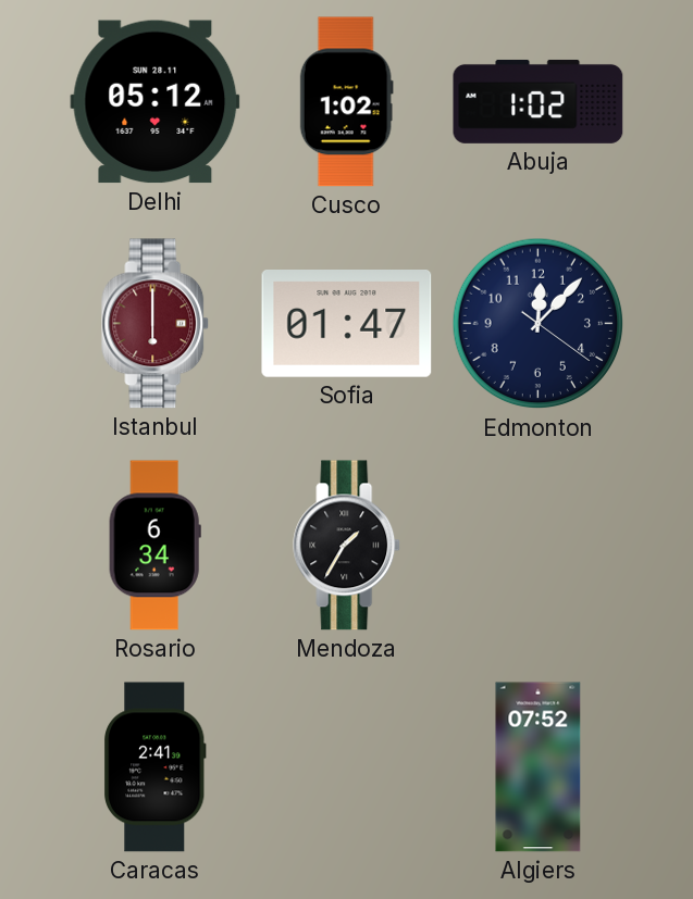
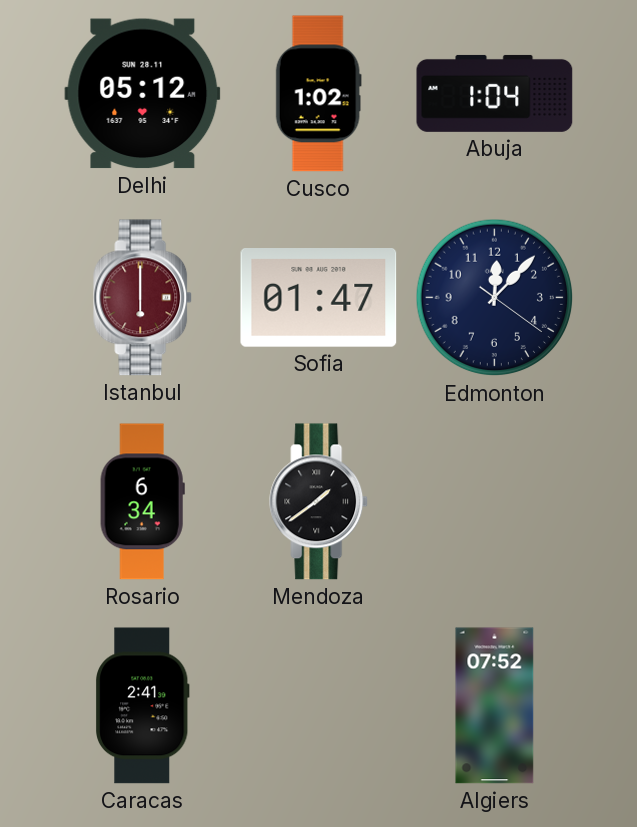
Abuja: 1:02 -> 1:04
Mendoza: 1:35 -> 1:39
